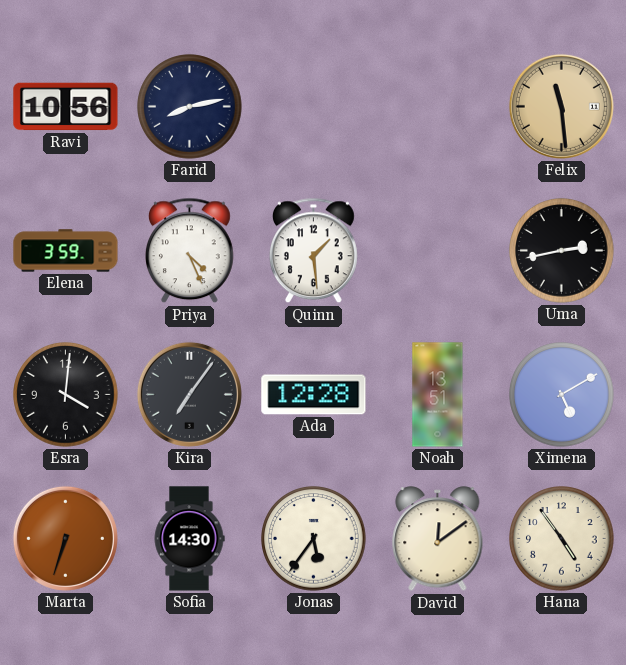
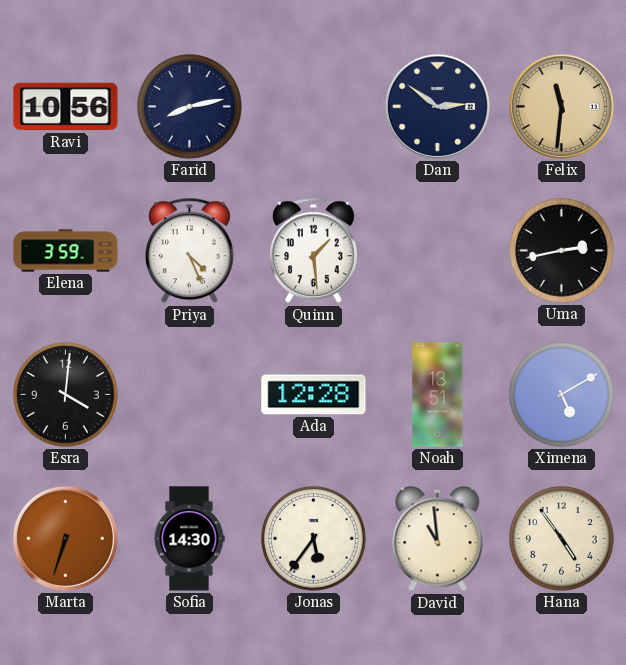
Dan: none -> 2:51
Felix: 11:29 -> 11:31
Kira: 7:06 -> none
David: 12:09 -> 10:59
